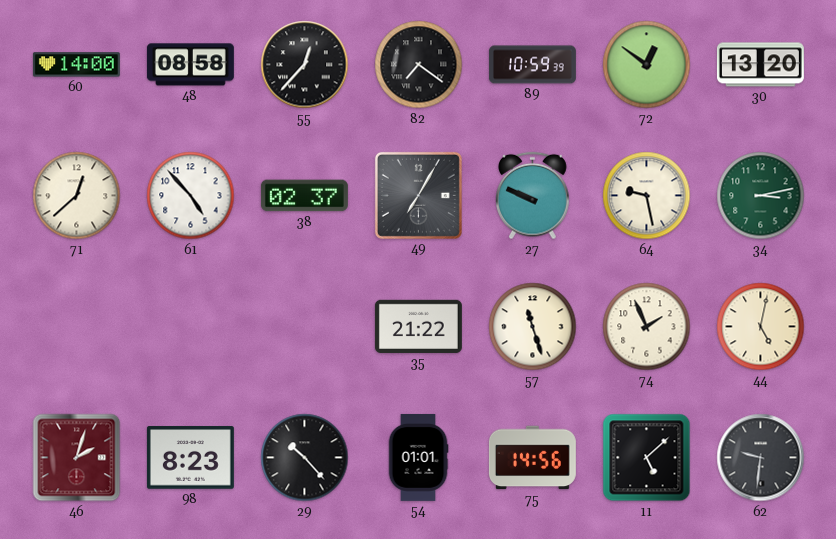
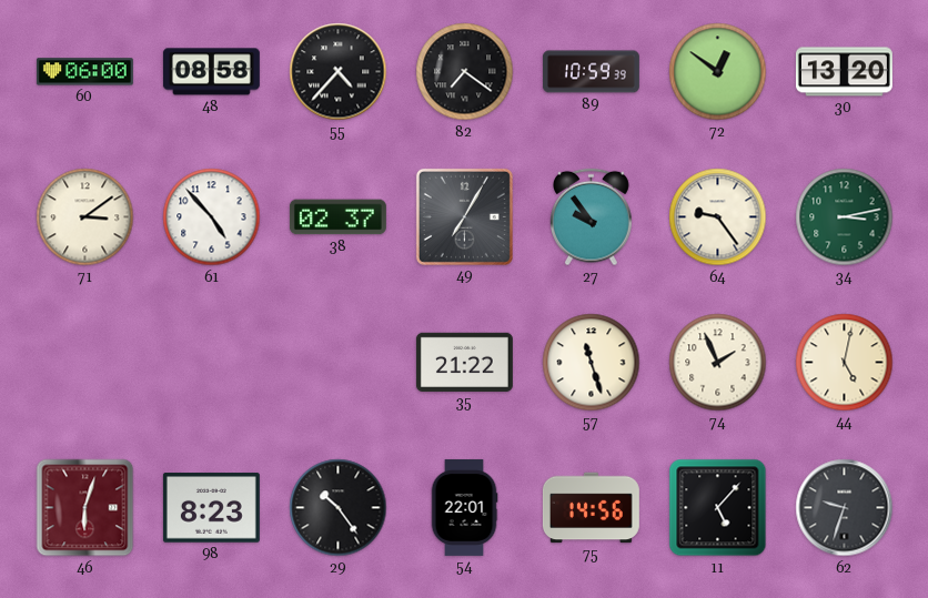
60: 14:00 -> 06:00
55: 12:37 -> 4:37
71: 12:38 -> 3:09
27: 9:49 -> 9:54
64: 9:28 -> 9:24
46: 2:03 -> 6:03
29: 10:23 -> 10:24
54: 01:01 -> 22:01
11: 5:08 -> 5:07
62: 9:31 -> 9:33
